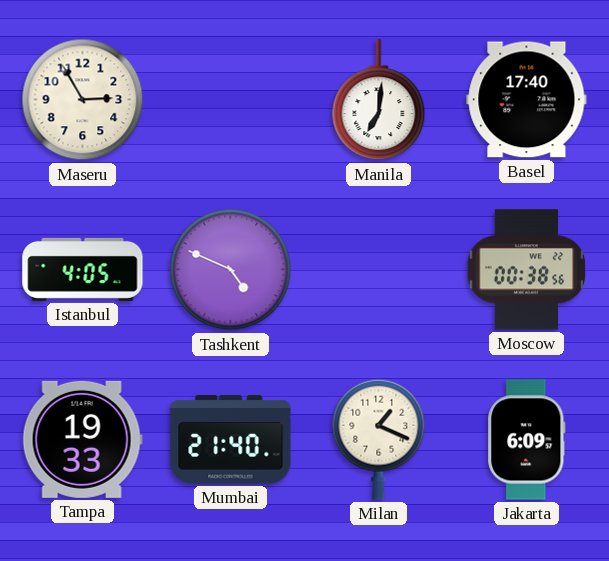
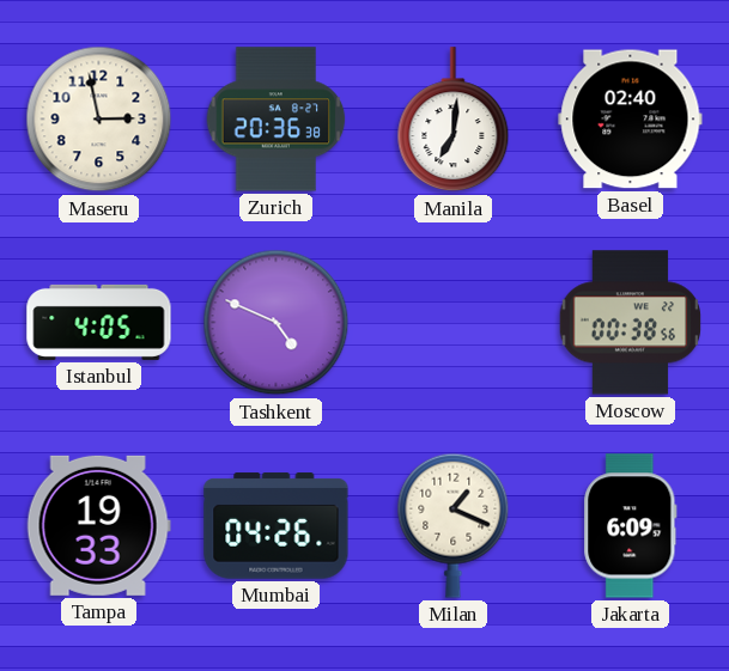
Maseru: 2:55 -> 2:58
Zurich: none -> 20:36
Basel: 17:40 -> 02:40
Mumbai: 21:40 -> 04:26
